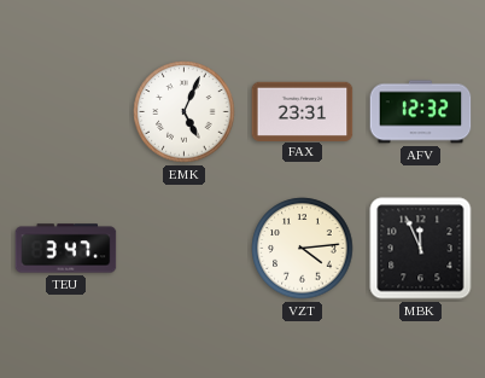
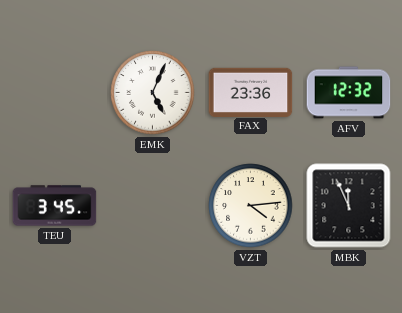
FAX: 23:31 -> 23:36
TEU: 3:47 -> 3:45
